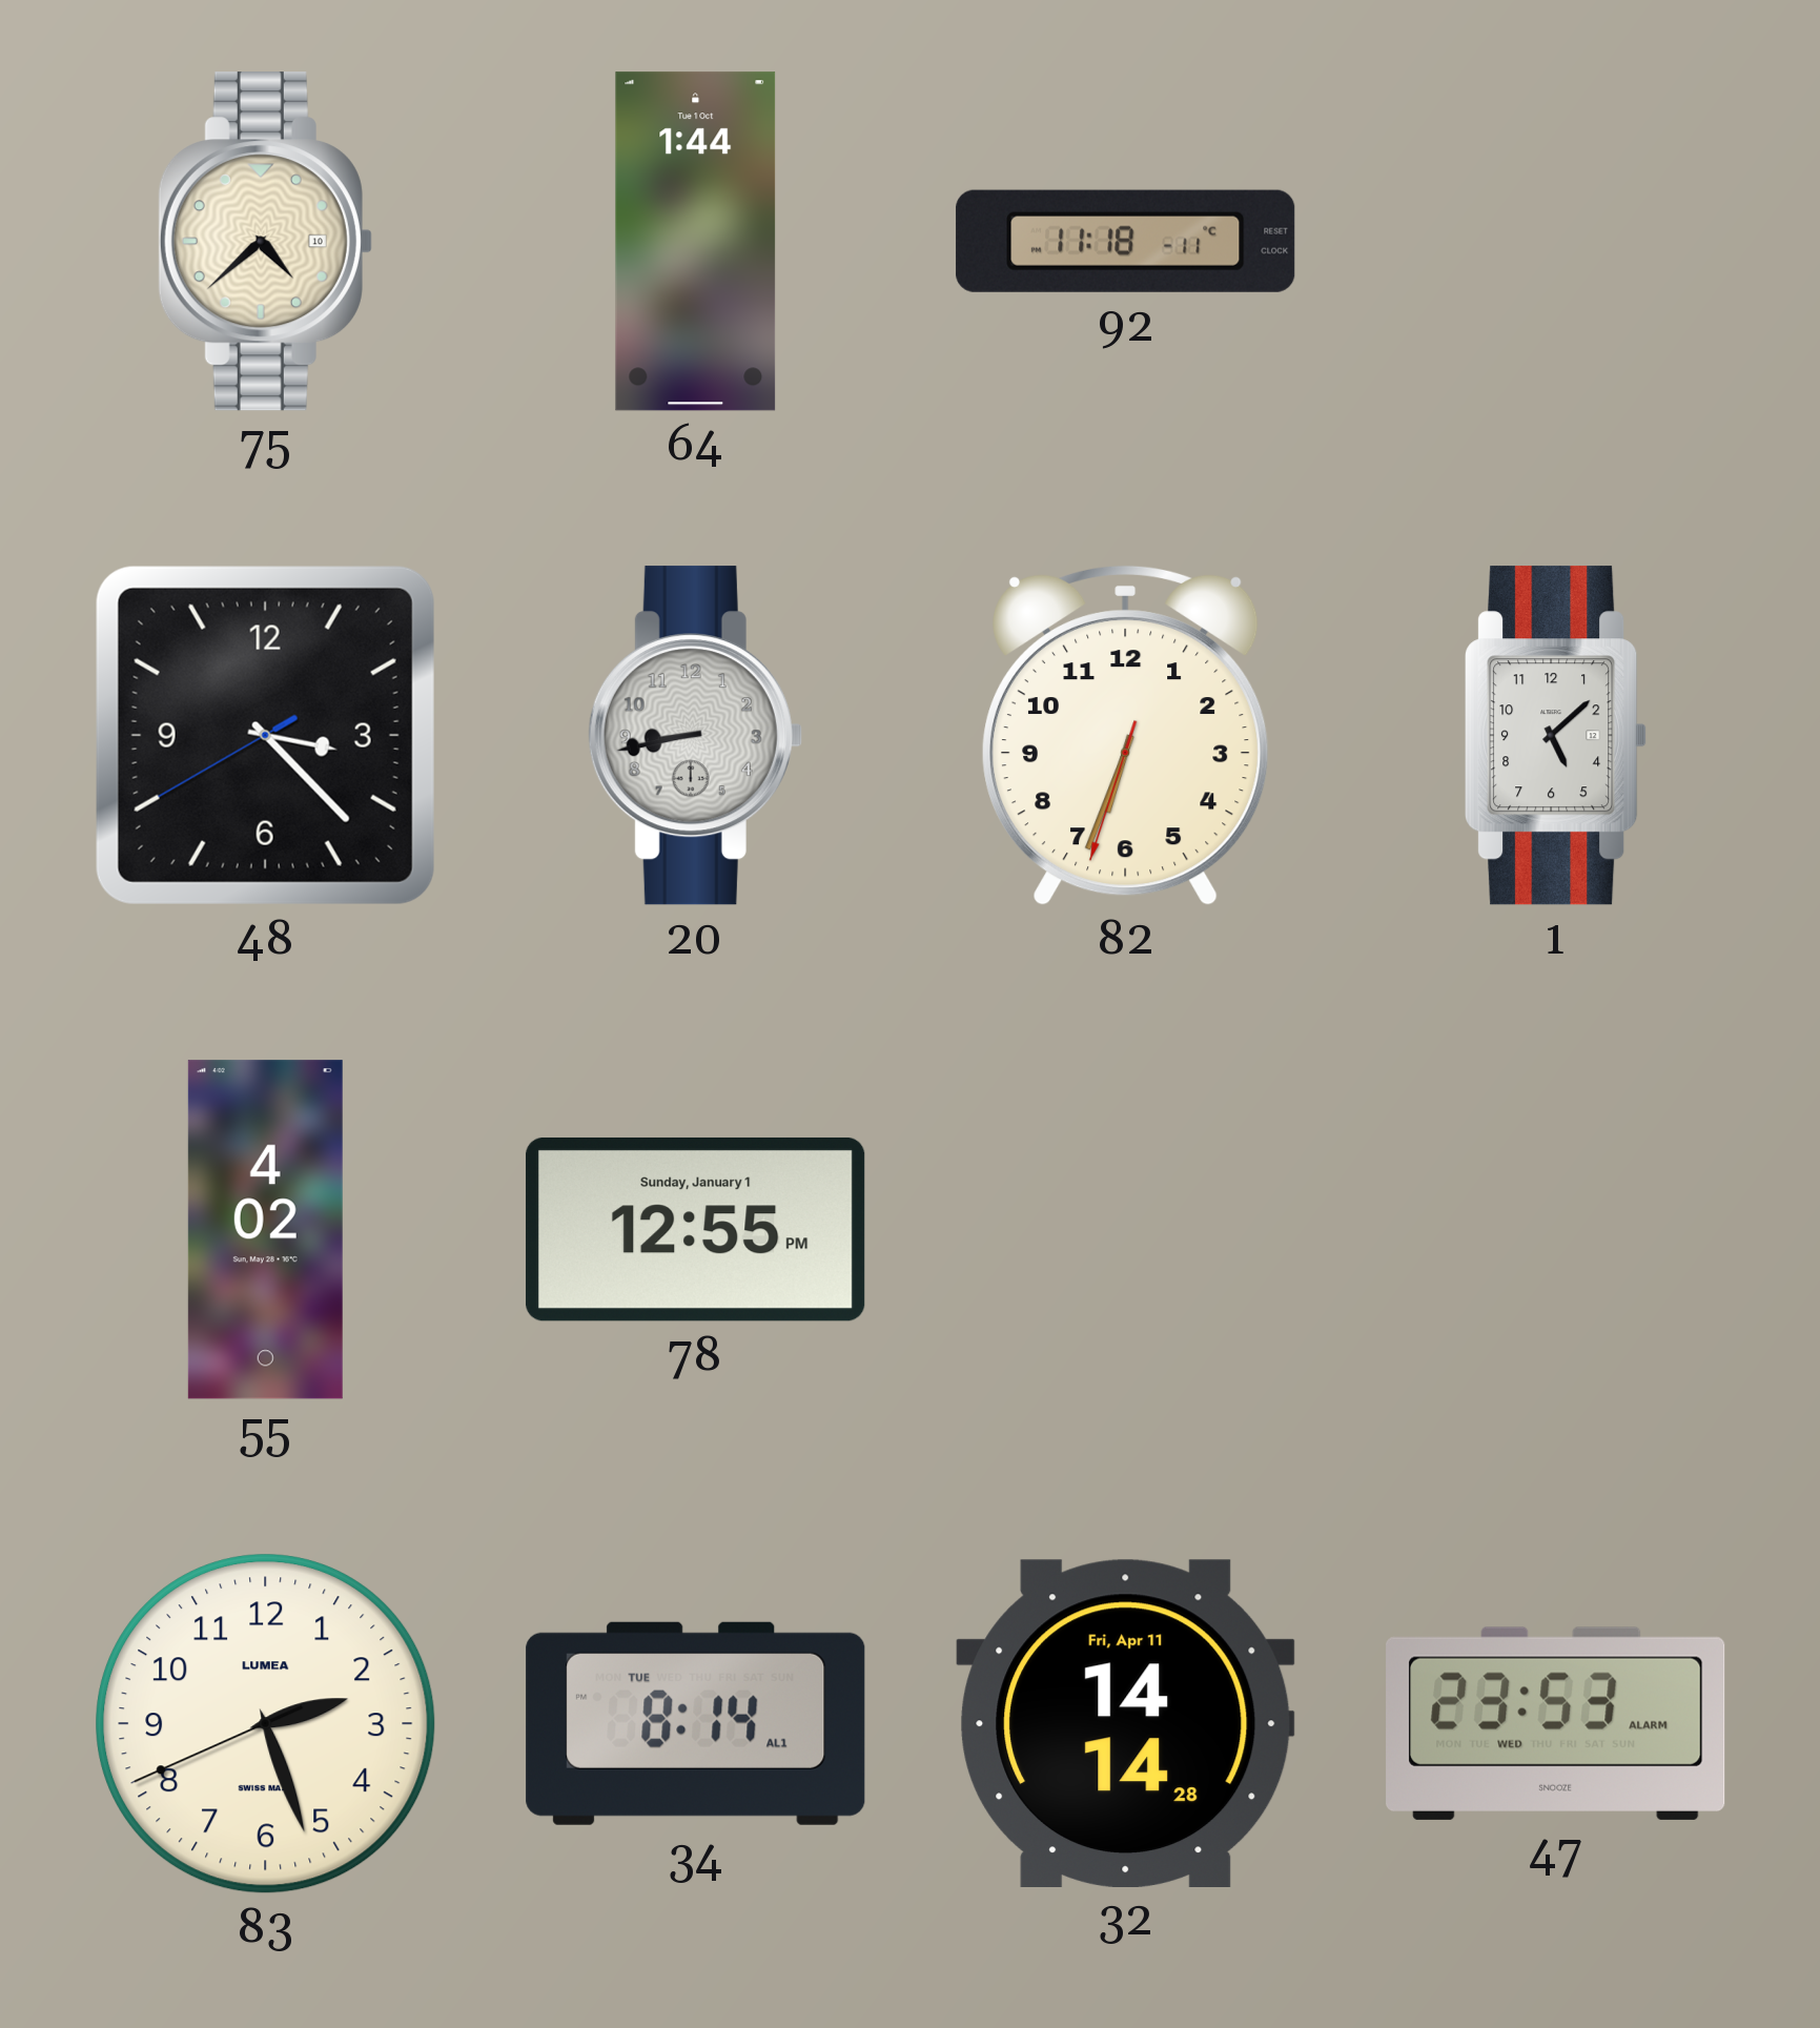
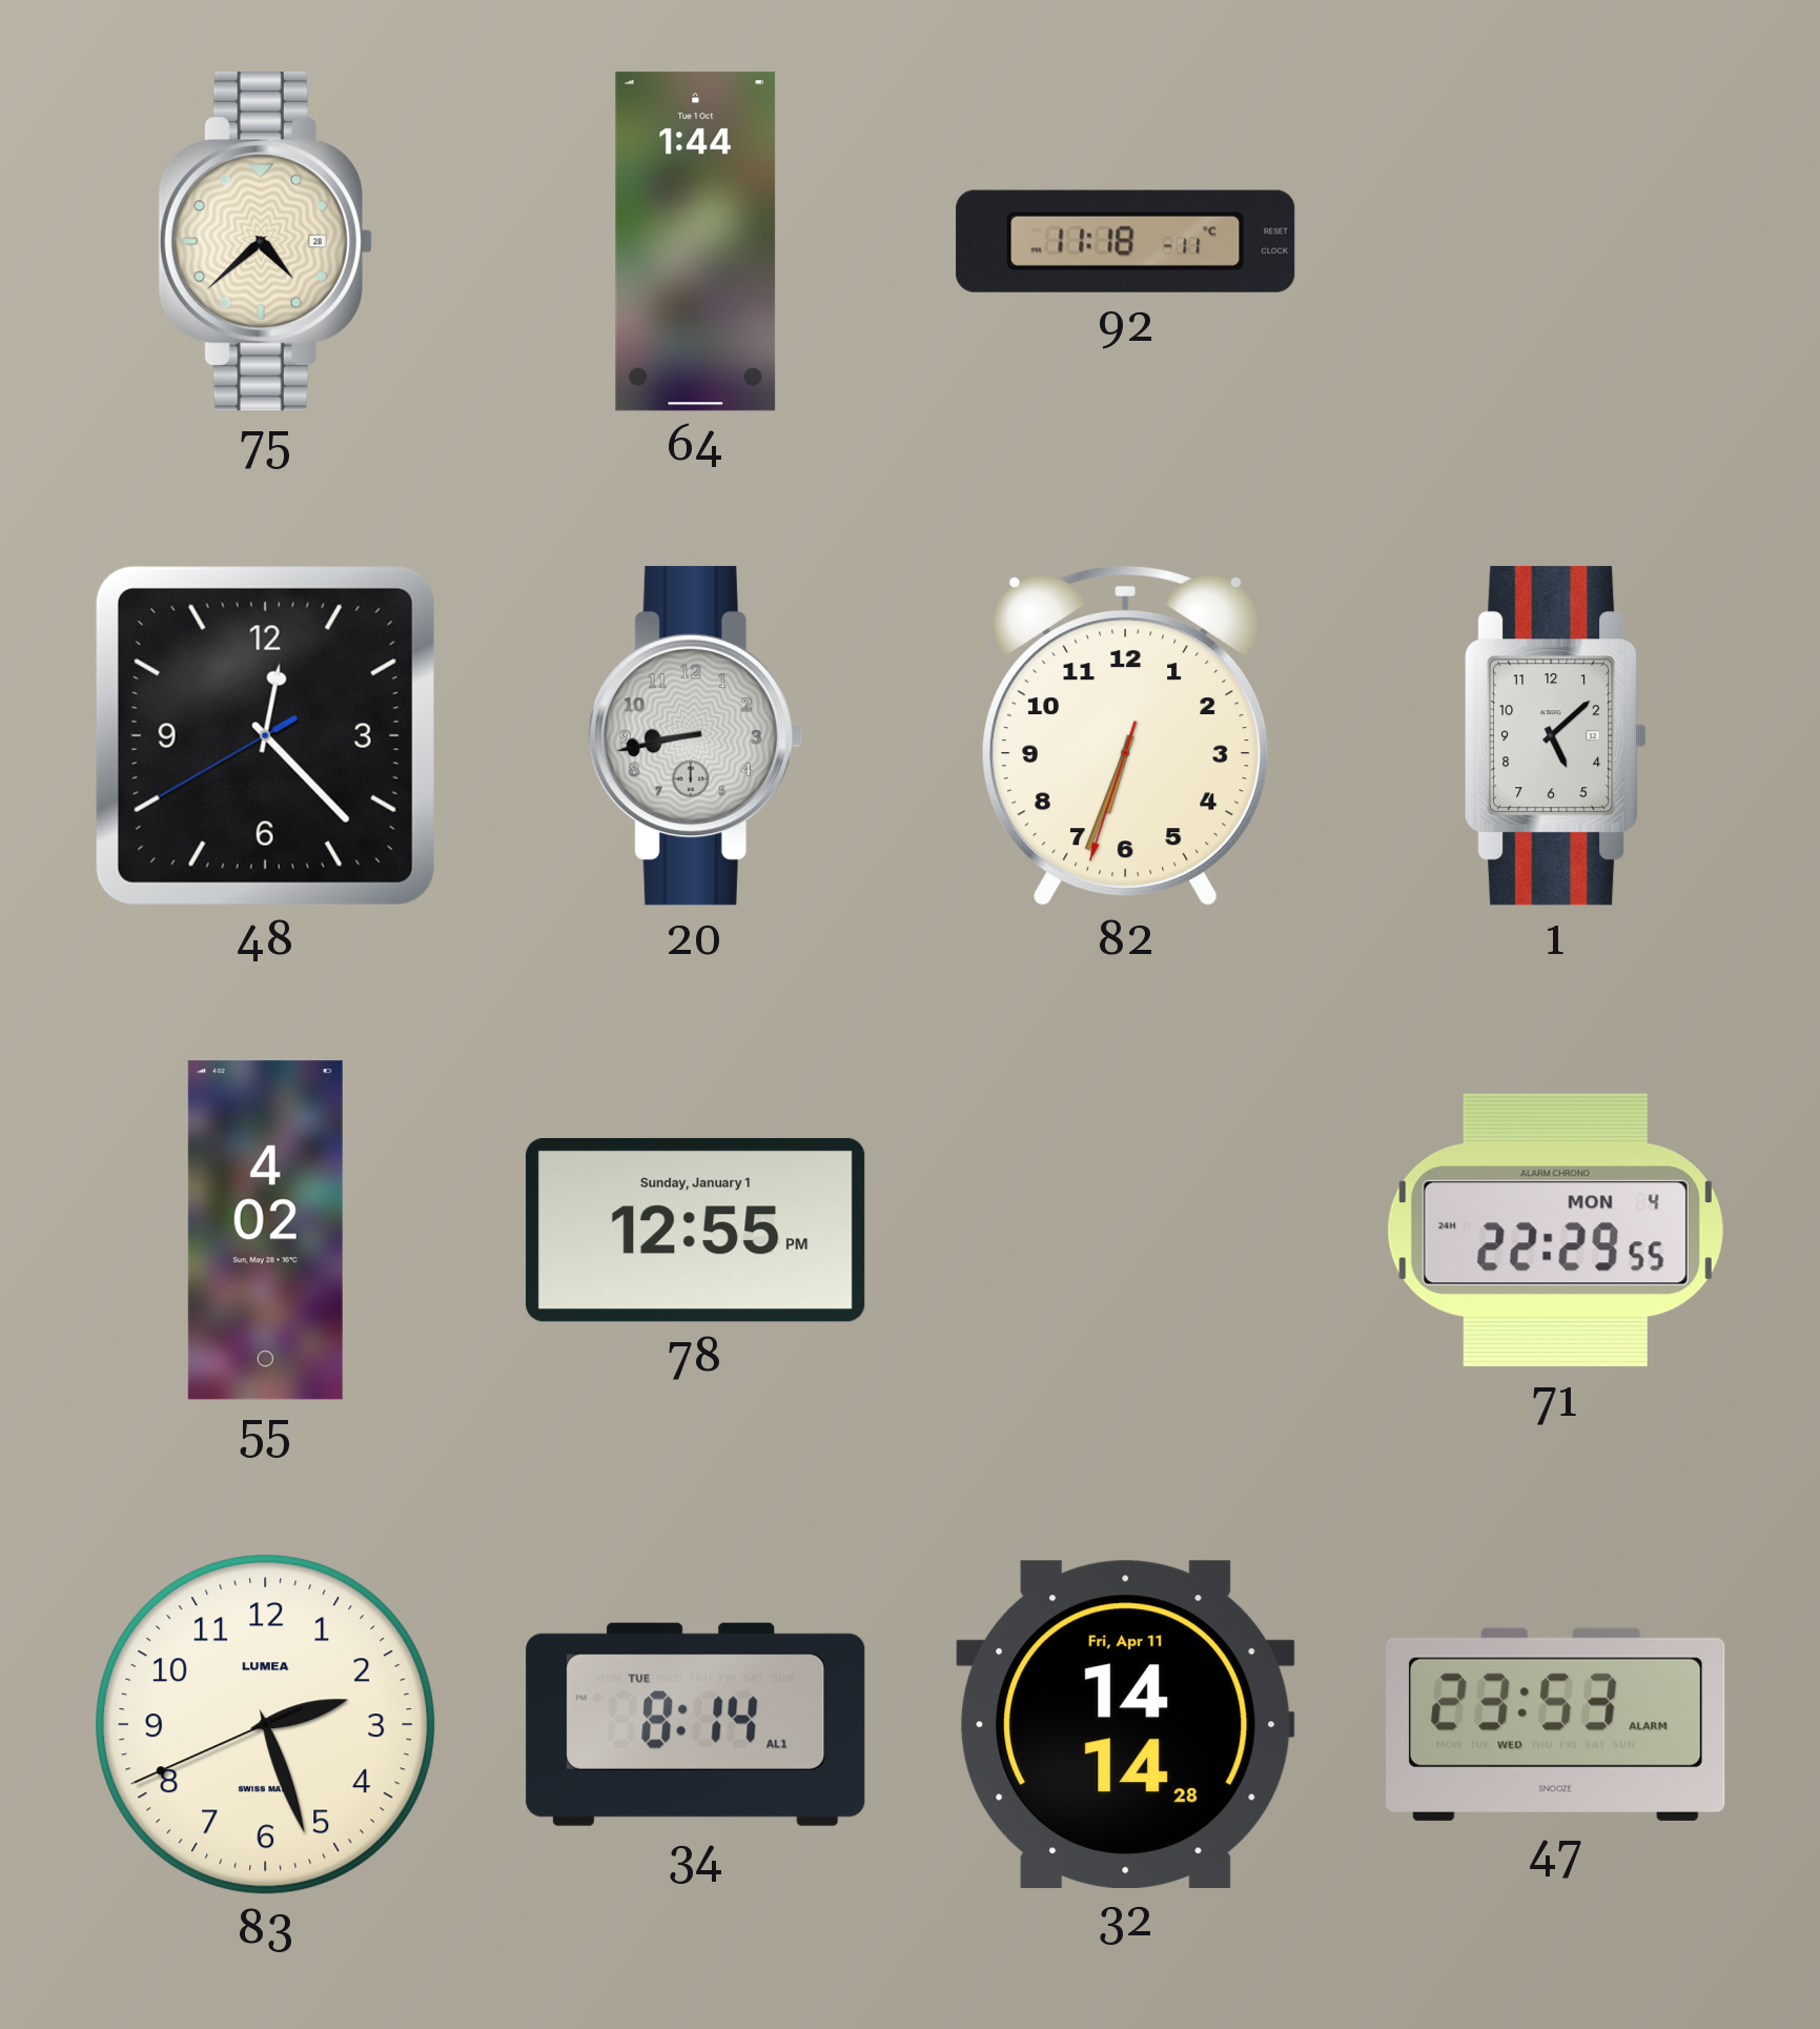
75 date: 10 -> 28
48: 3:22 -> 12:22
71: none -> 22:29
